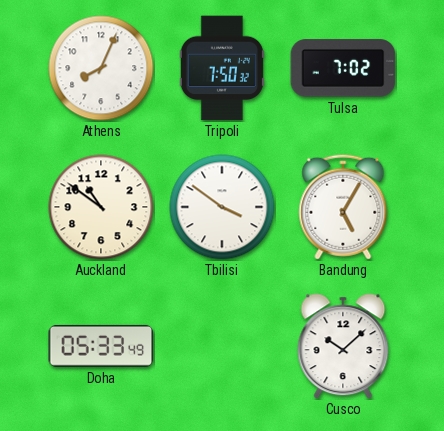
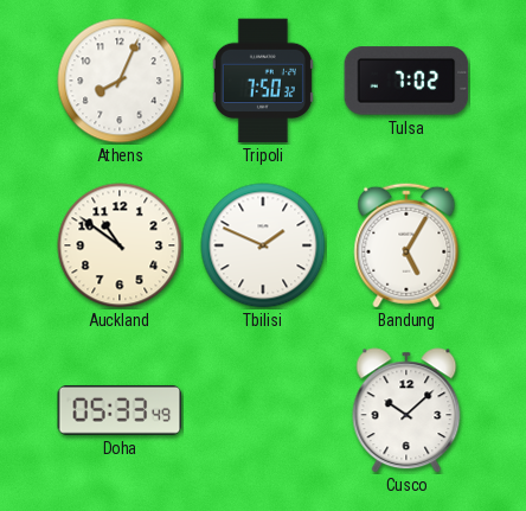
Tbilisi: 3:51 -> 1:49
